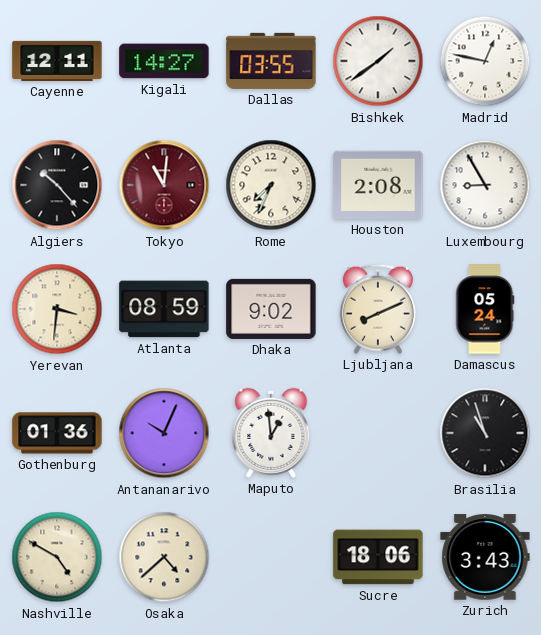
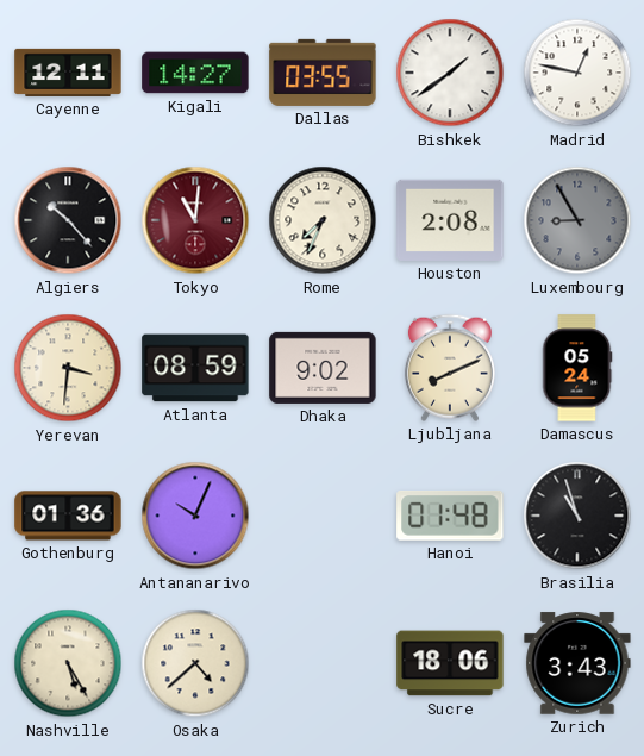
Luxembourg dial: white -> grey
Maputo: 12:59 -> none
Hanoi: none -> 01:48
Nashville: 4:50 -> 5:25
